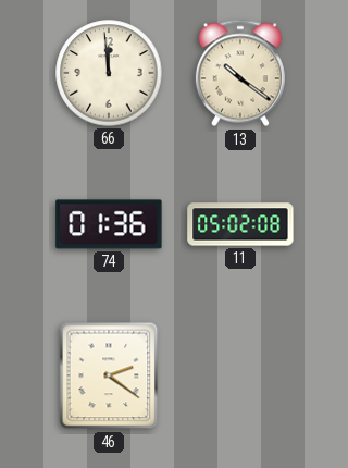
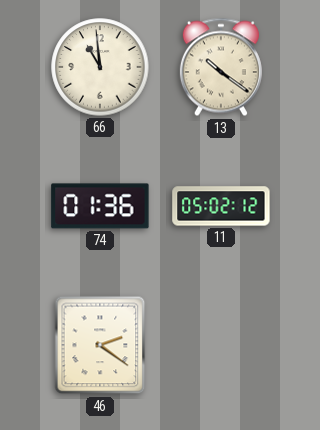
66: 11:59 -> 10:59
11: 05:02:08 -> 05:02:12
